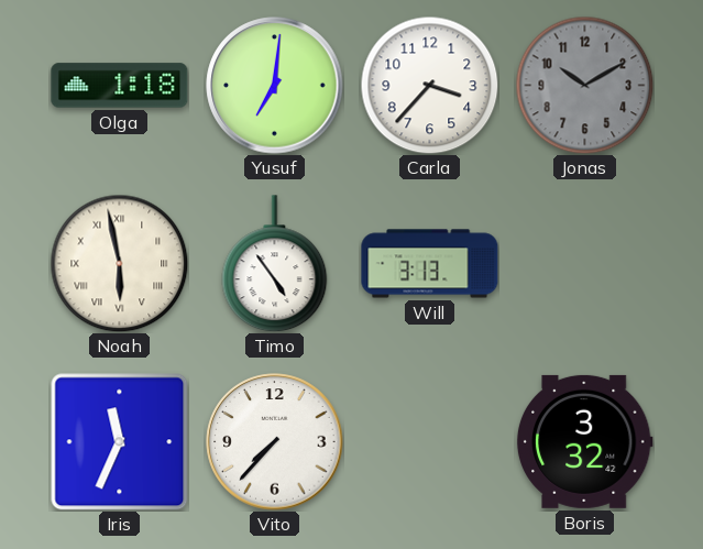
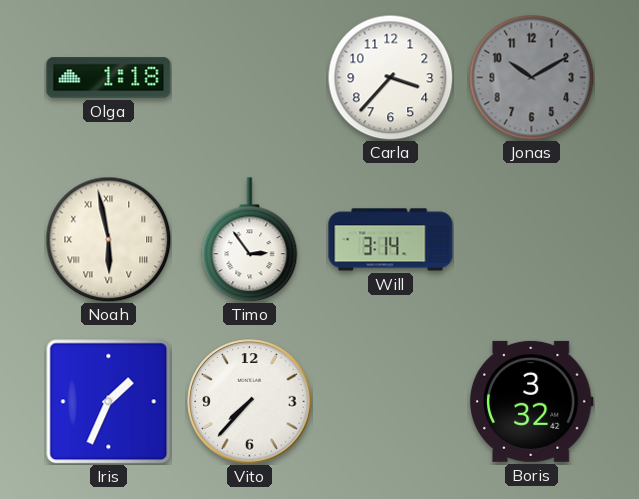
Yusuf: 7:01 -> none
Timo: 4:54 -> 2:54
Will: 3:13 -> 3:14
Iris: 11:34 -> 1:34
